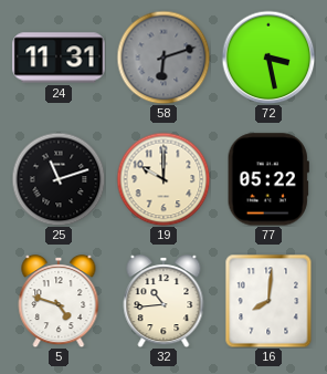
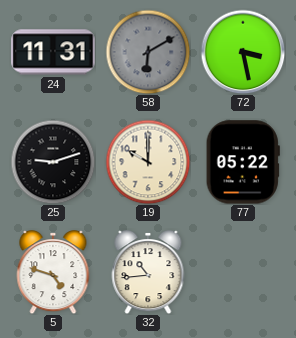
58: 6:12 -> 6:10
25: 11:12 -> 9:12
16: 8:01 -> none
